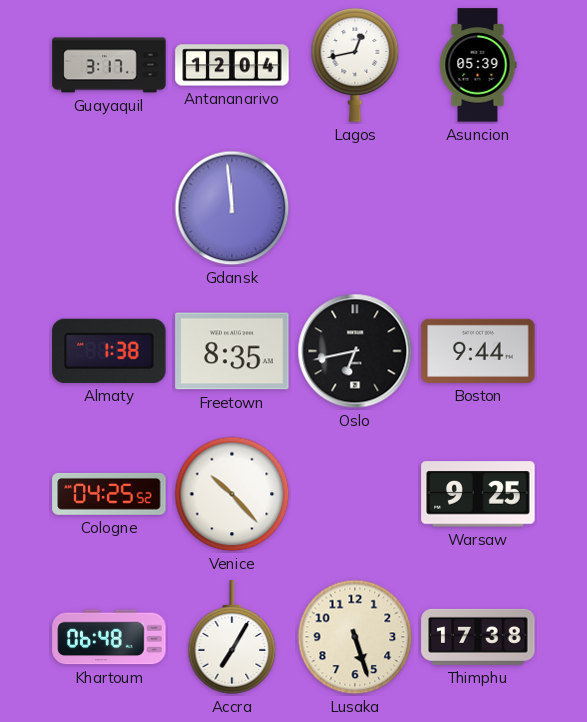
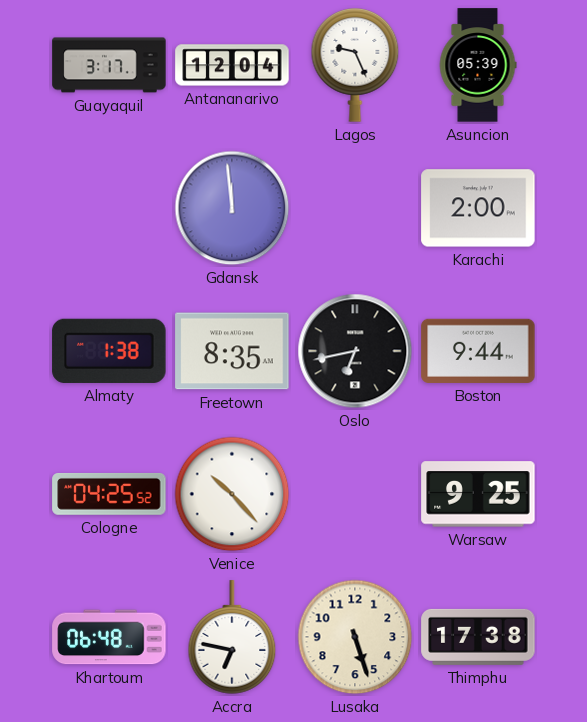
Lagos: 12:43 -> 9:26
Karachi: none -> 2:00
Accra: 7:05 -> 6:47
